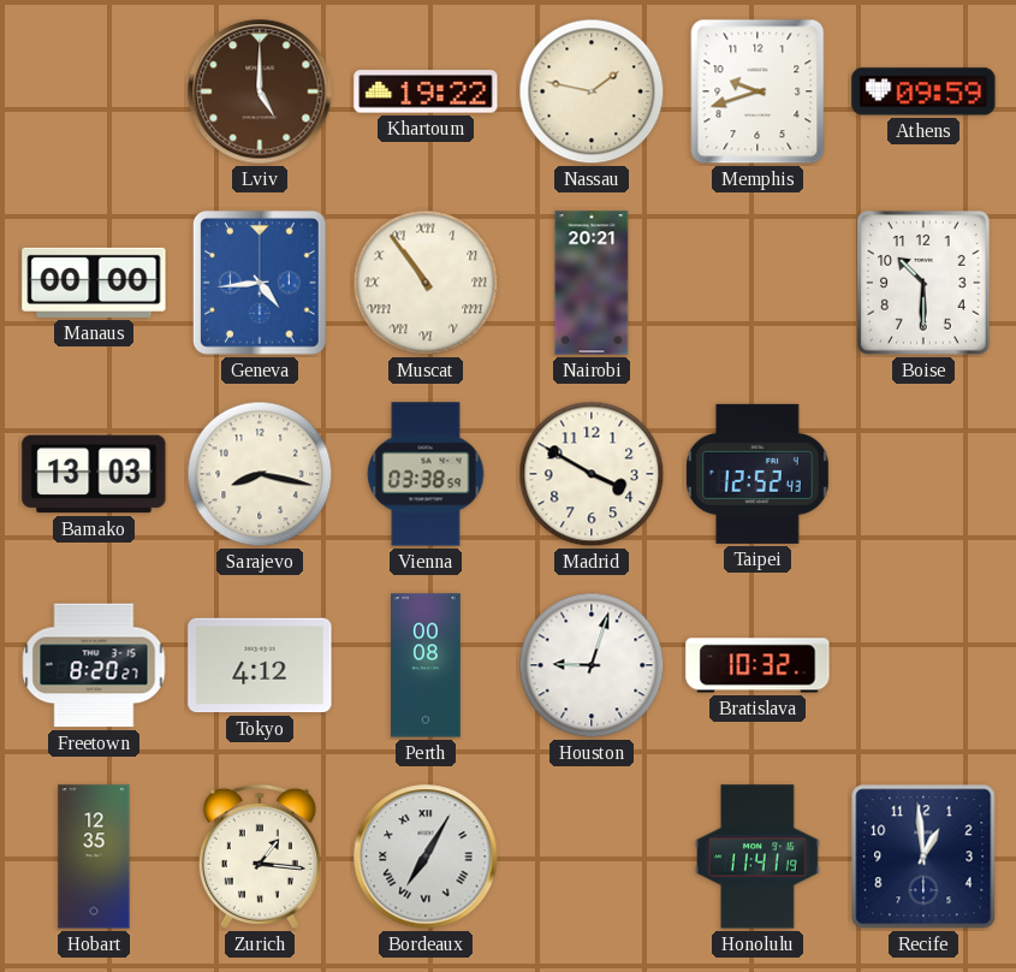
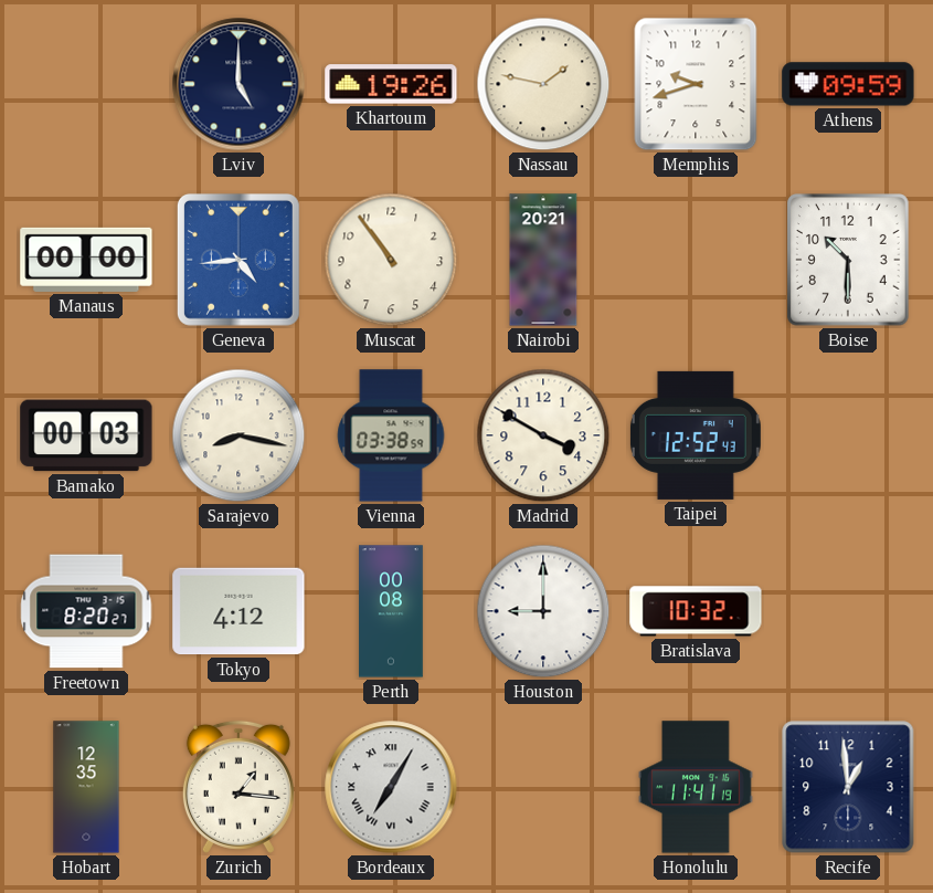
Lviv dial: brown -> navy
Khartoum: 19:22 -> 19:26
Muscat numerals: Roman -> Arabic
Bamako: 13:03 -> 00:03
Houston: 9:03 -> 9:00
